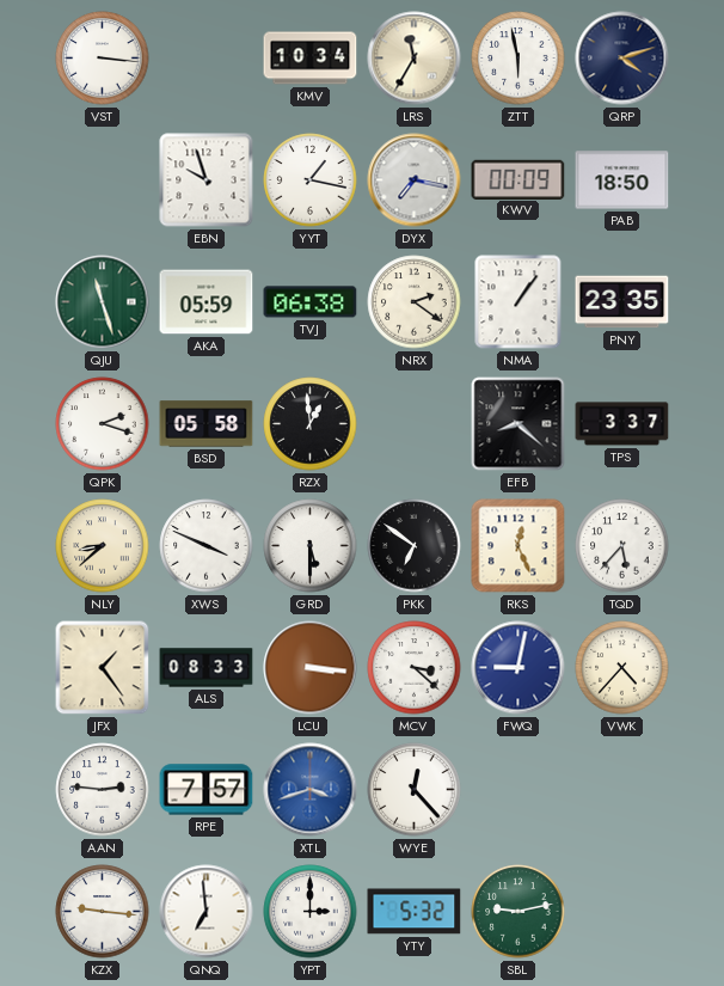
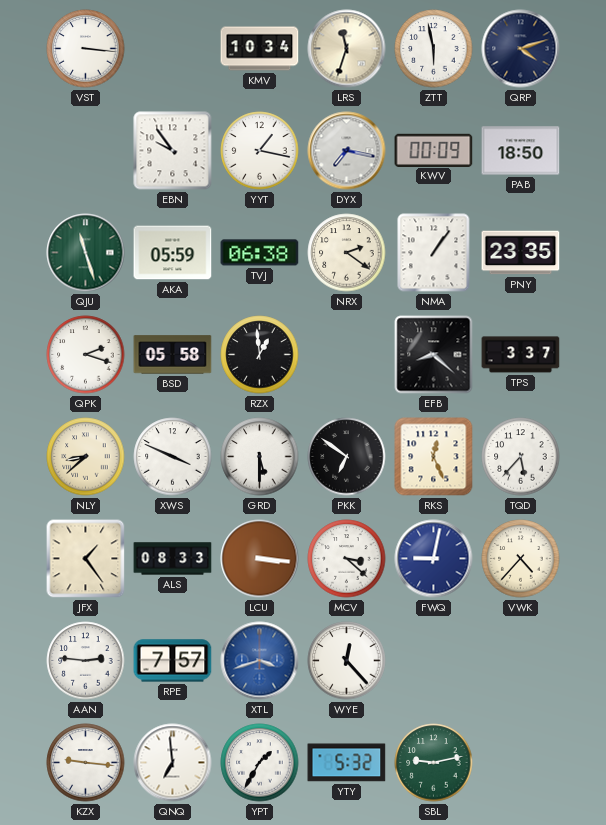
LRS: 11:35 -> 11:33
EBN: 9:57 -> 9:54
YPT: 3:00 -> 1:35
